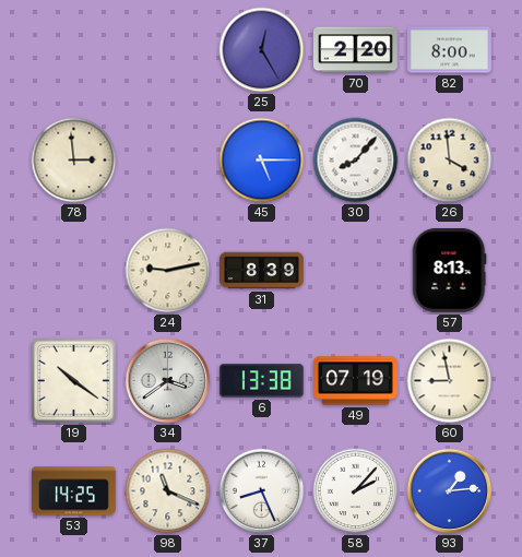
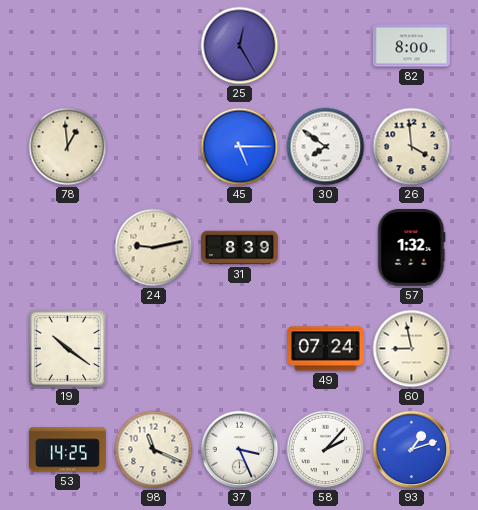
70: 2:20 -> none
78: 2:59 -> 12:59
30: 8:07 -> 7:51
57: 8:13 -> 1:32
34: 3:39 -> none
6: 13:38 -> none
49: 07:19 -> 07:24
37: 8:26 -> 3:26
93: 1:14 -> 1:12
